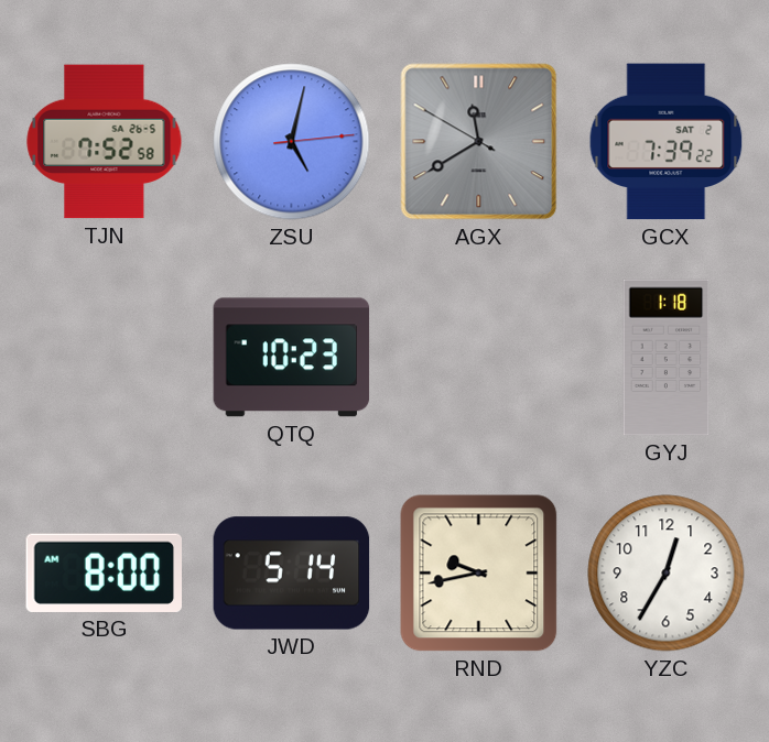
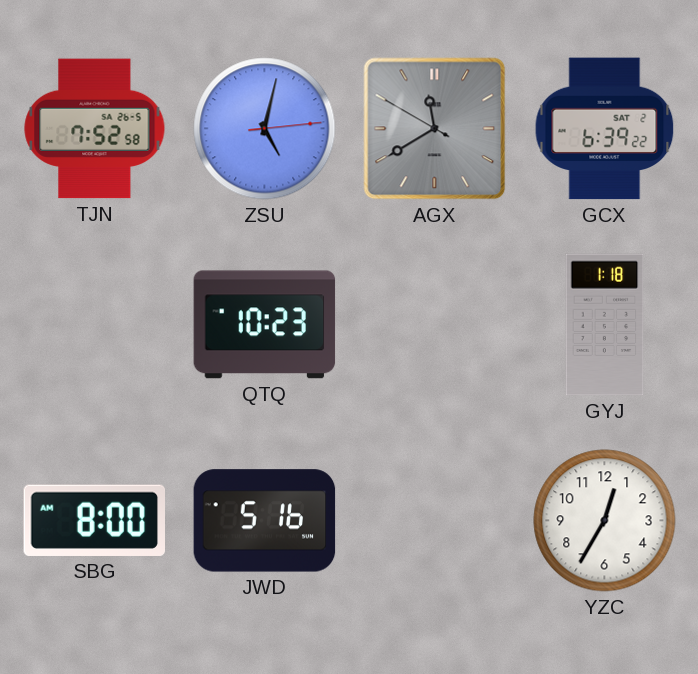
GCX: 7:39 -> 6:39
JWD: 5:14 -> 5:16
RND: 9:43 -> none
